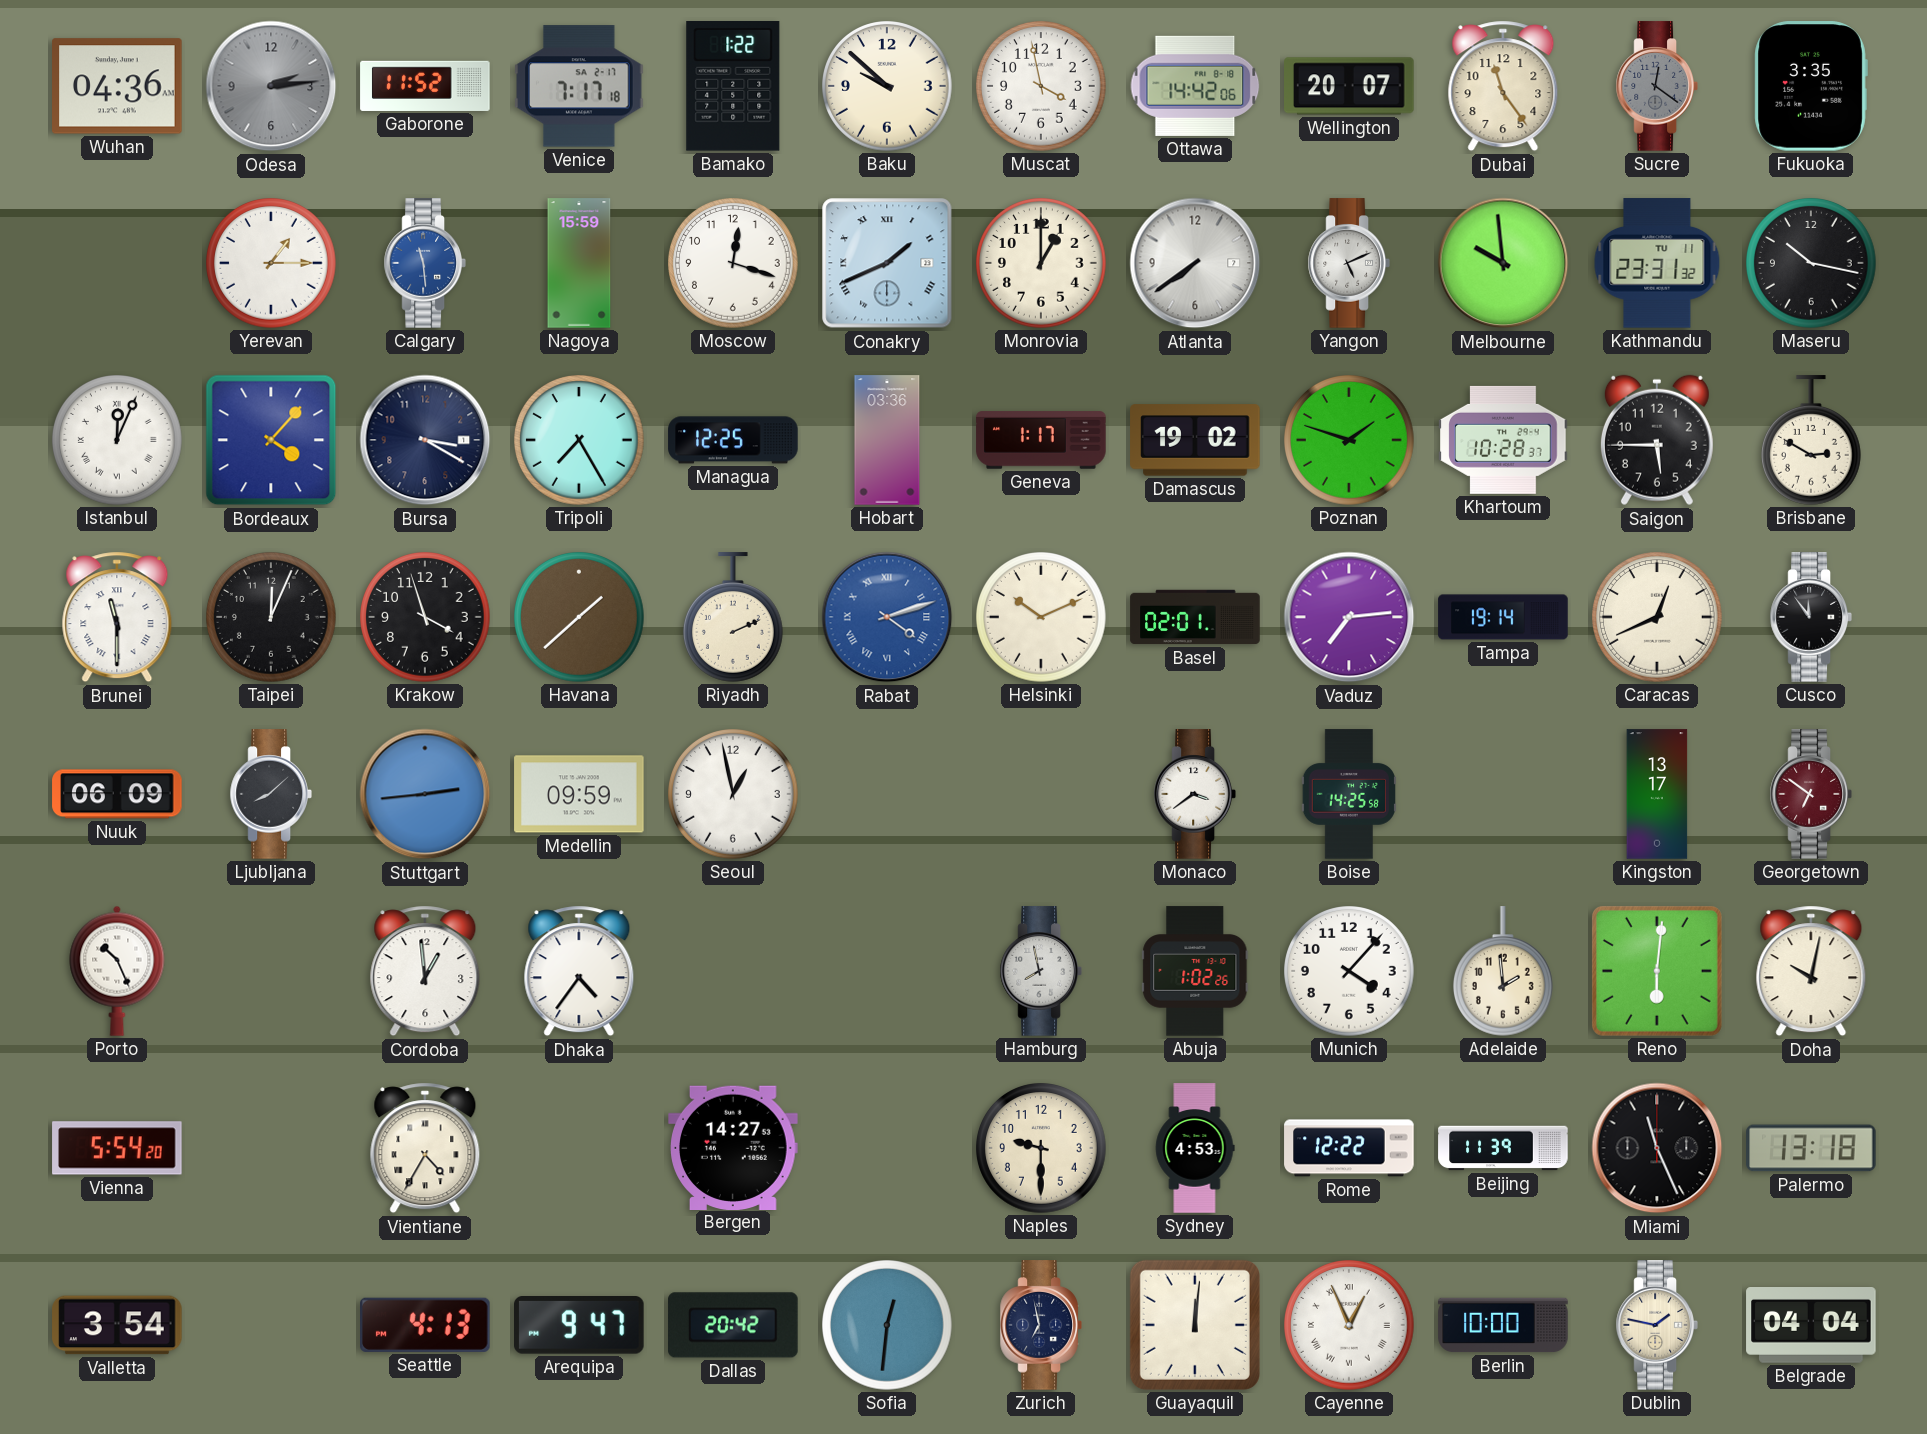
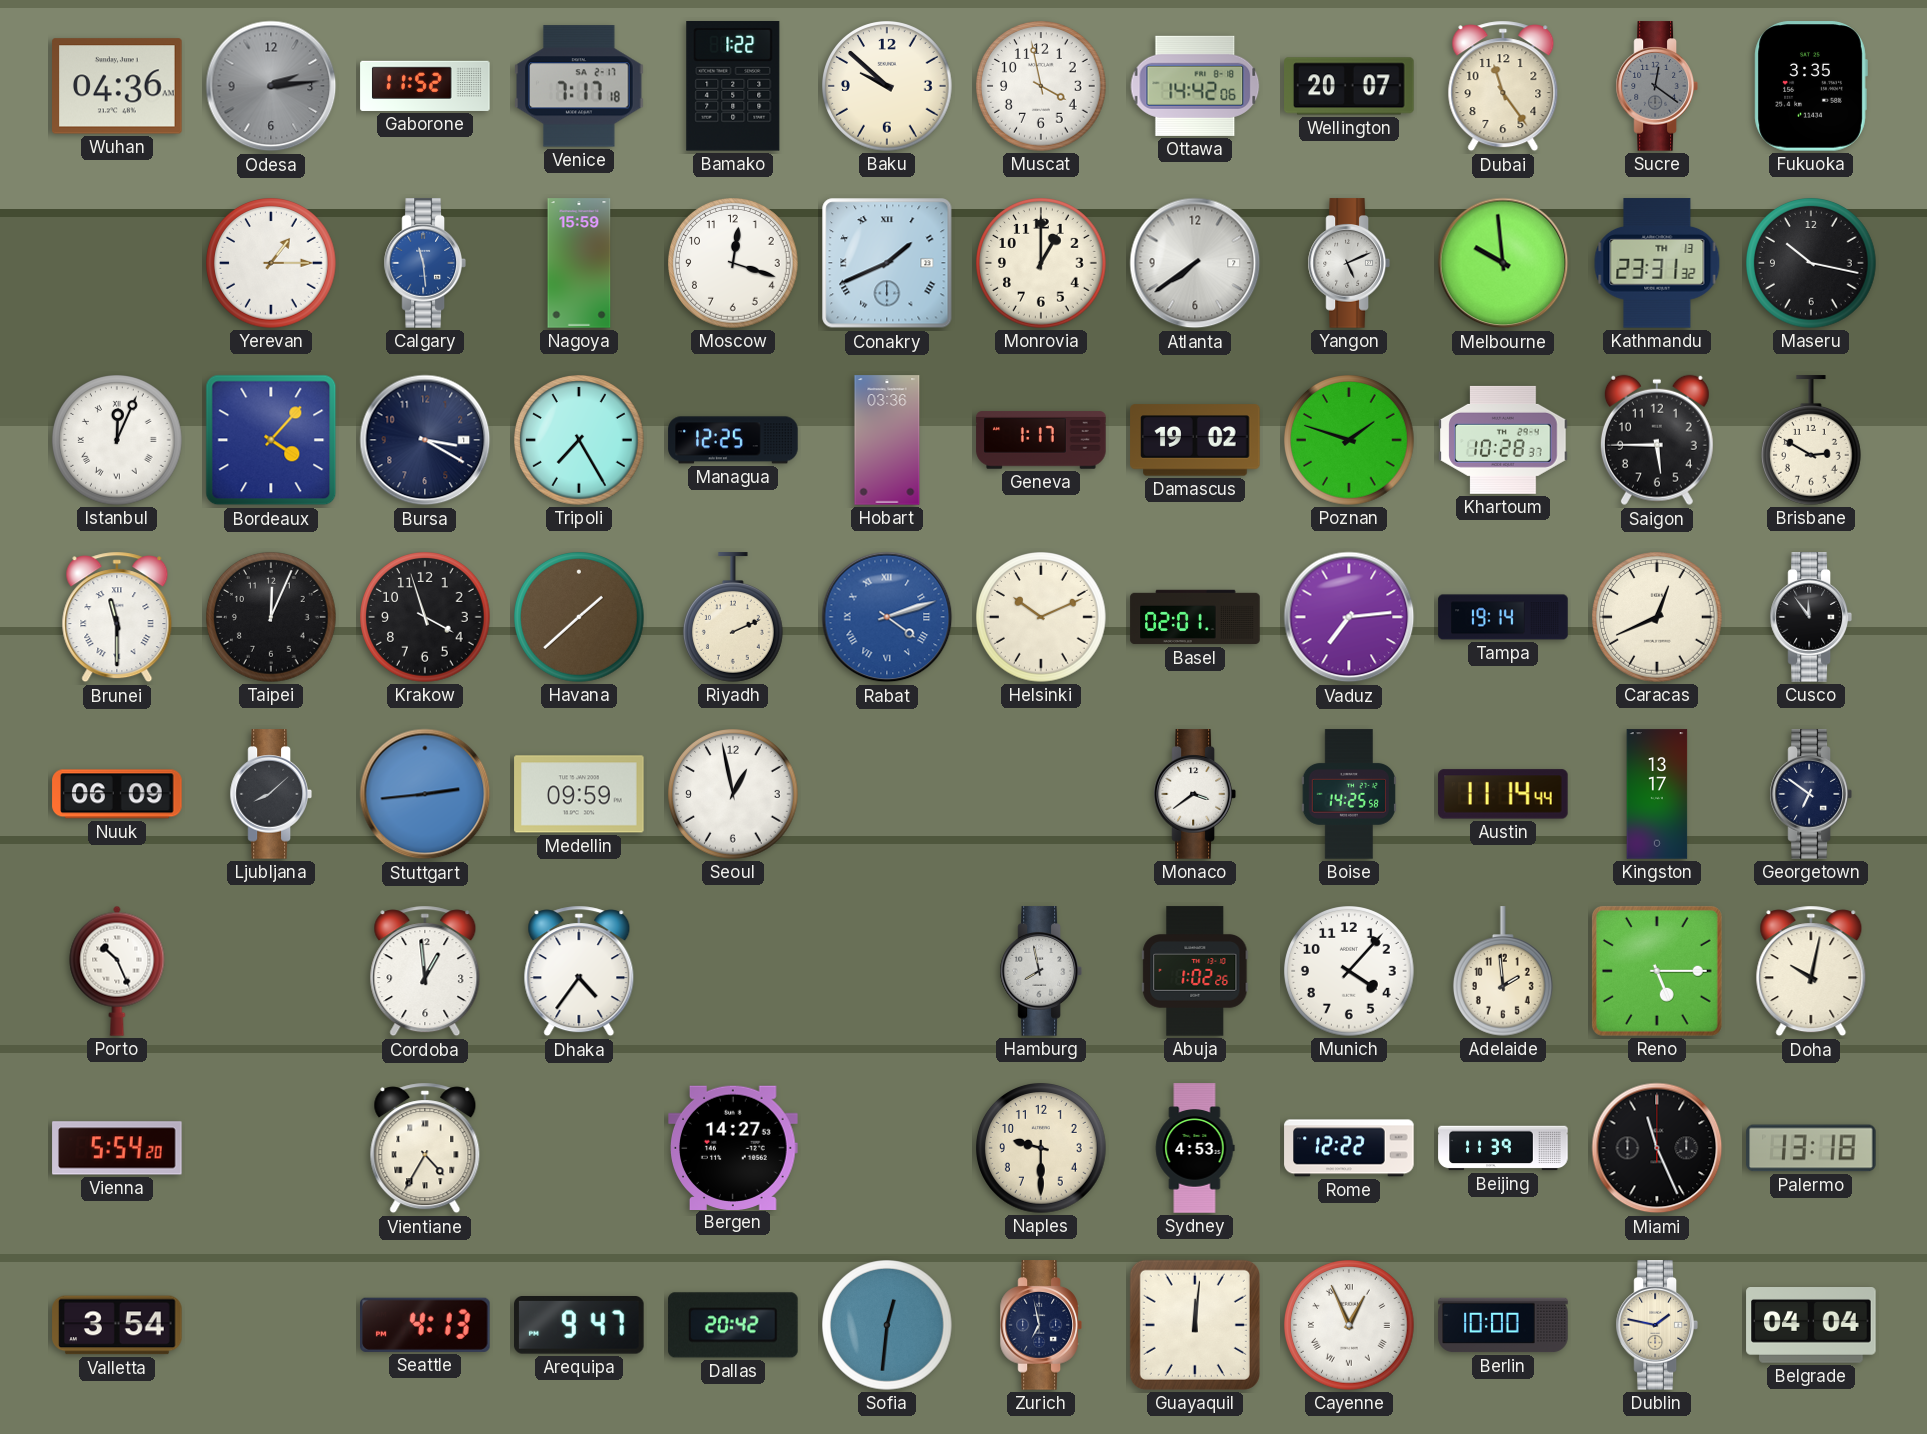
Kathmandu date: TU 11 -> TH 13
Austin: none -> 11:14
Georgetown dial: burgundy -> navy
Reno: 6:01 -> 5:15
